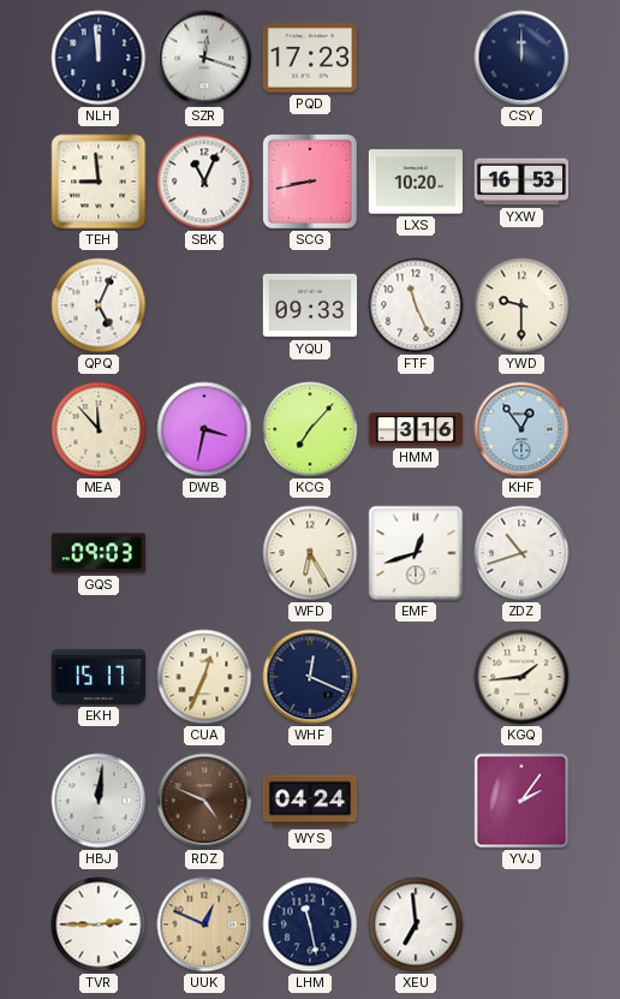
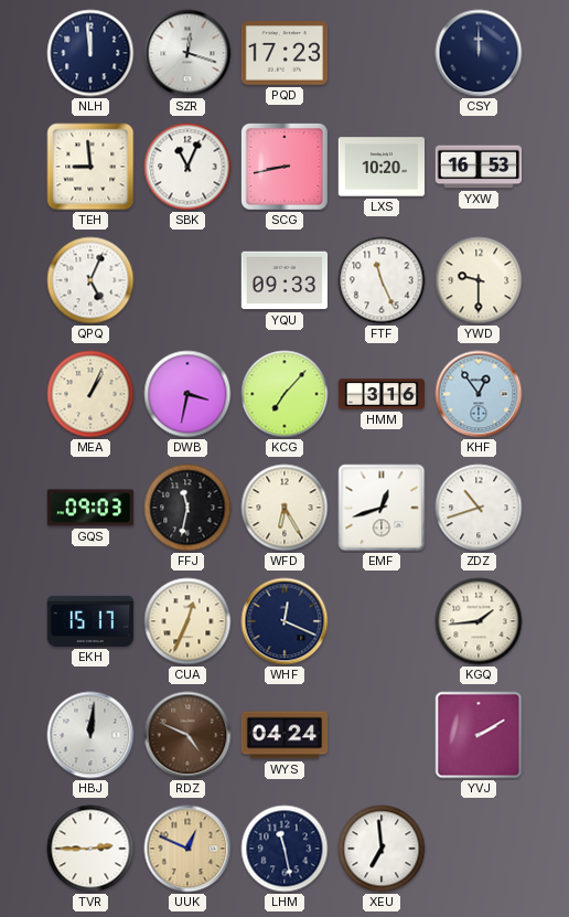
MEA: 11:53 -> 1:04
FFJ: none -> 11:32
YVJ: 2:06 -> 2:10
